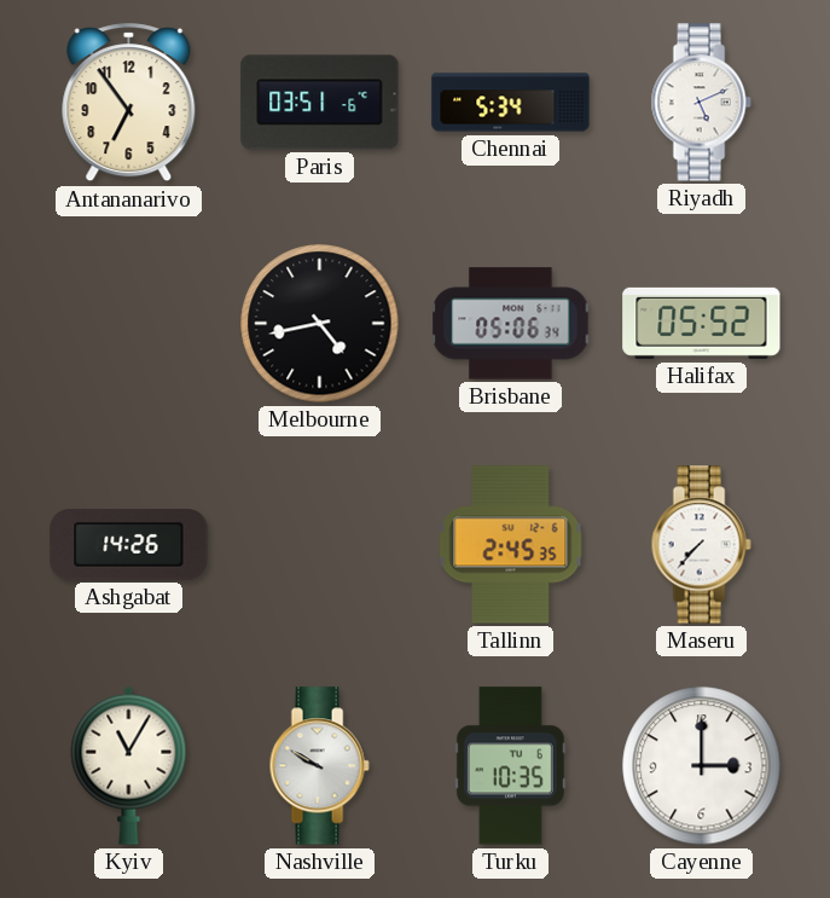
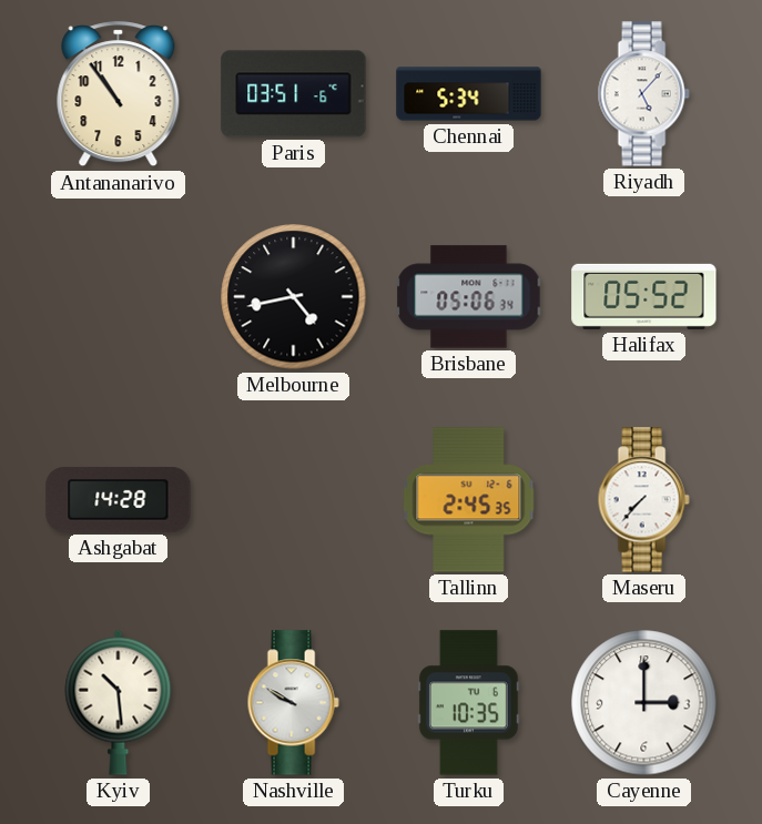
Antananarivo: 6:54 -> 10:54
Riyadh: 5:11 -> 5:07
Ashgabat: 14:26 -> 14:28
Kyiv: 11:05 -> 10:29
